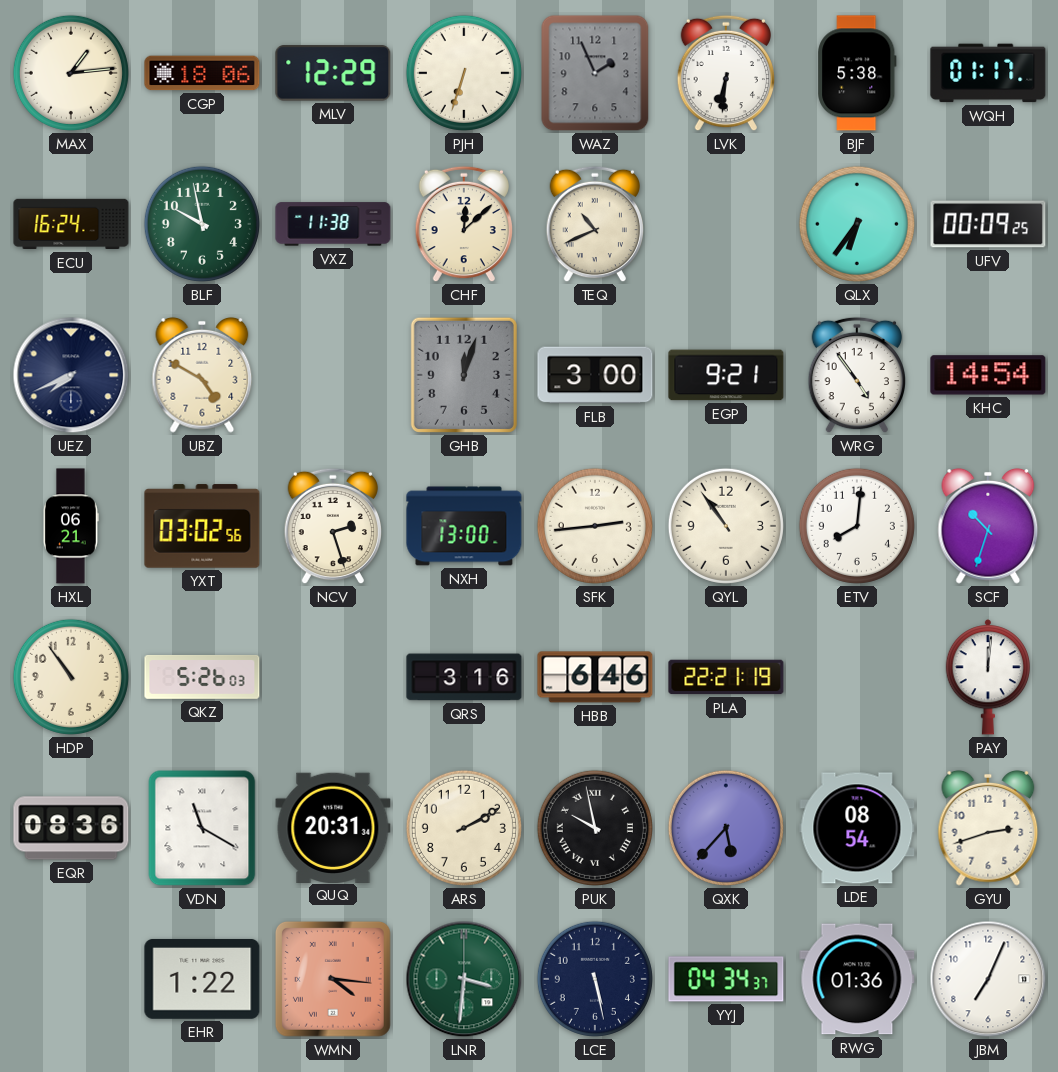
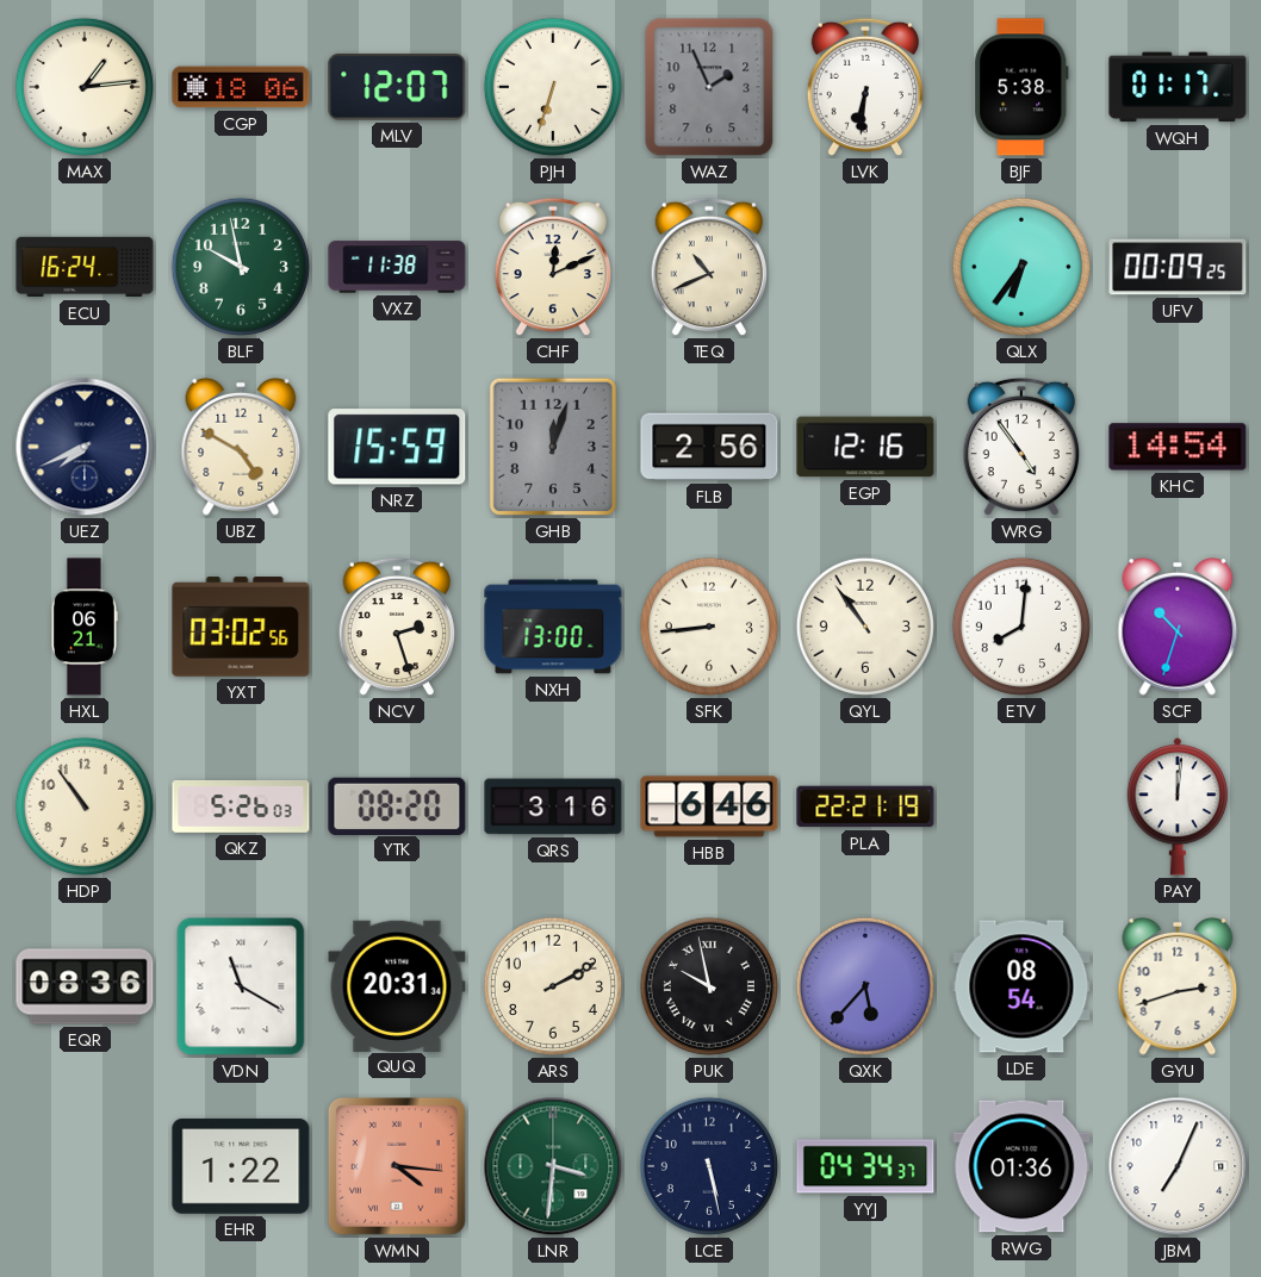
MLV: 12:29 -> 12:07
CHF: 12:08 -> 12:11
NRZ: none -> 15:59
FLB: 3:00 -> 2:56
EGP: 9:21 -> 12:16
SFK: 2:44 -> 8:44
YTK: none -> 08:20
